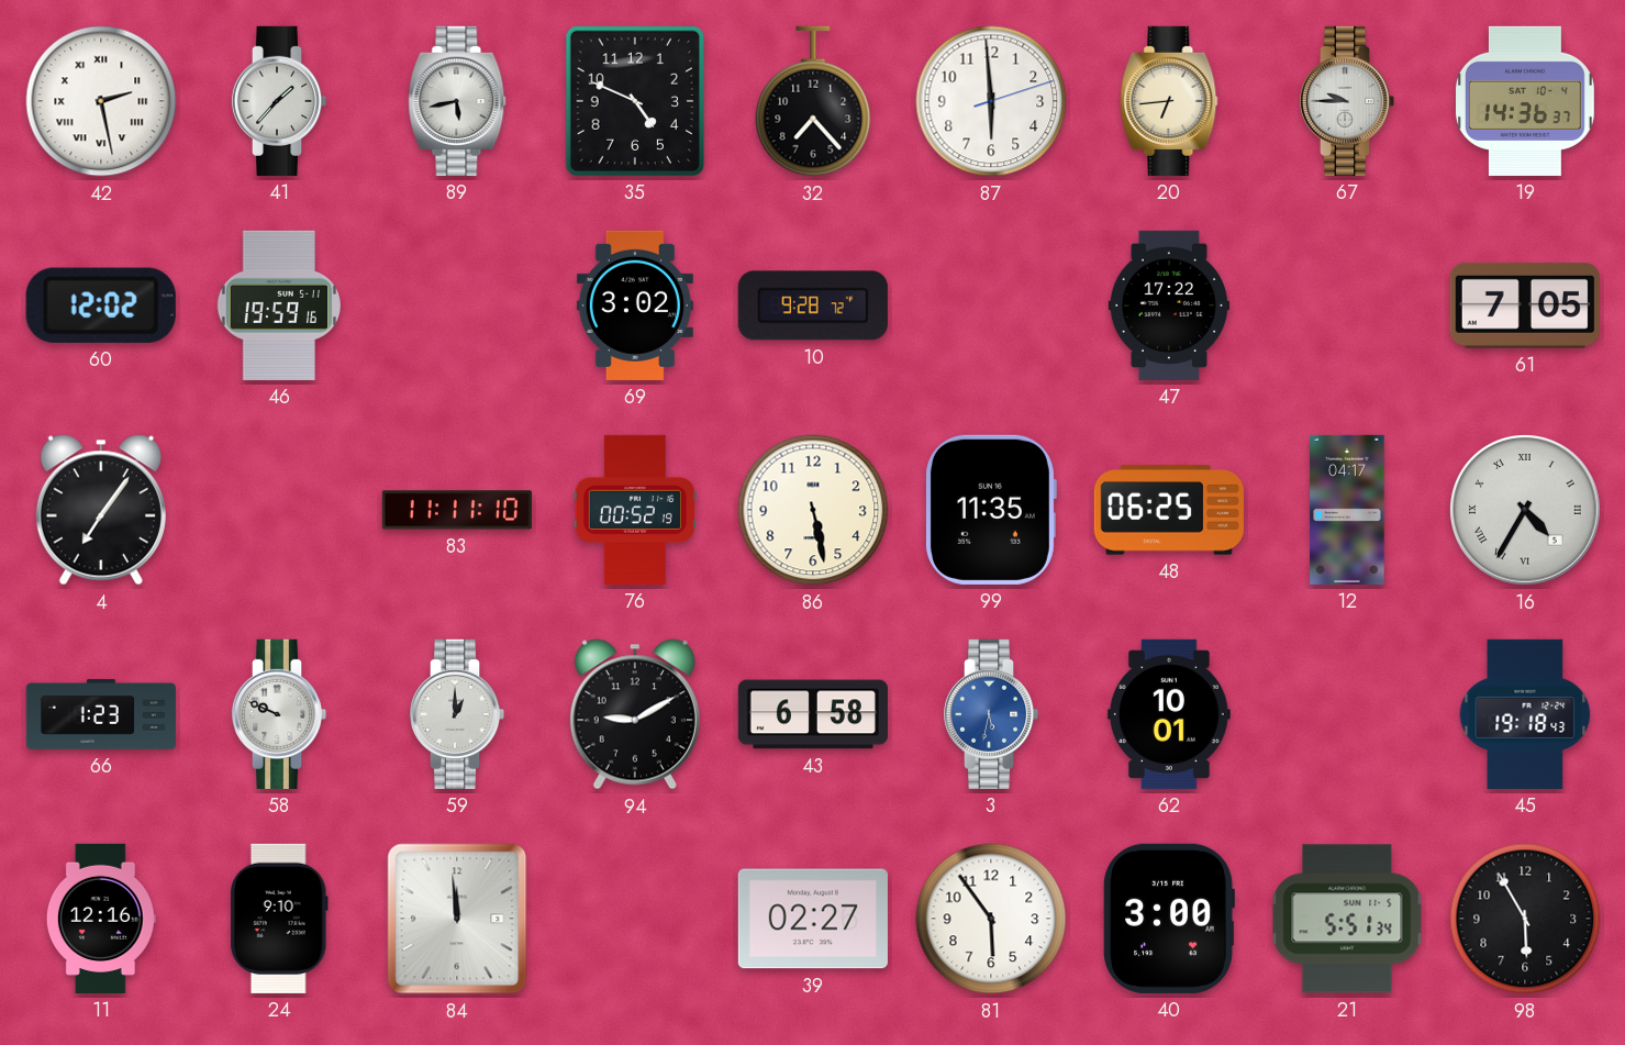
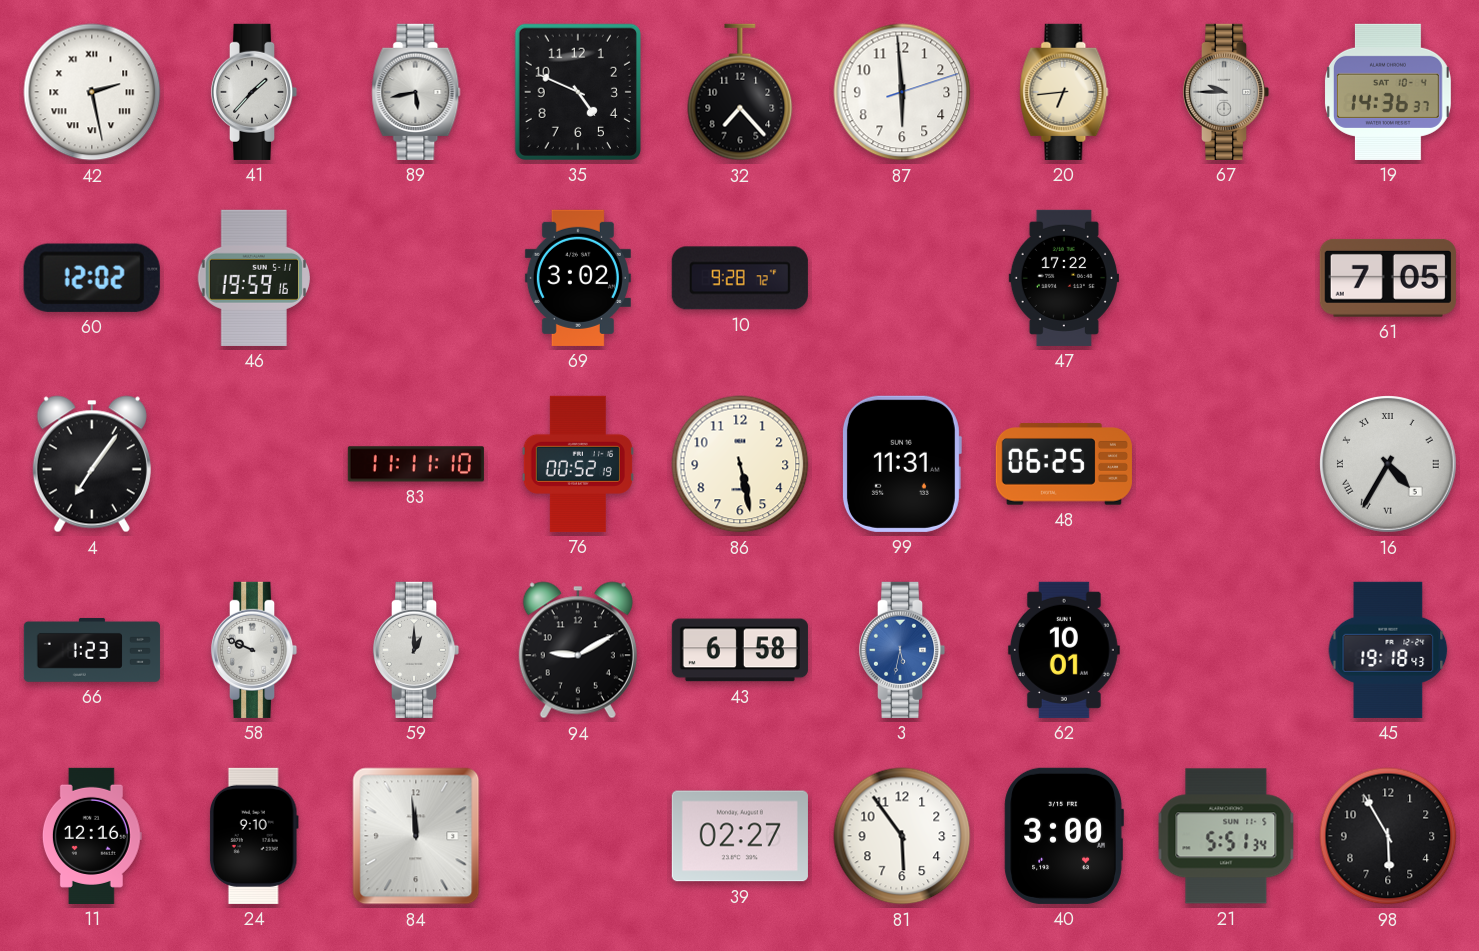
99: 11:35 -> 11:31
12: 04:17 -> none
